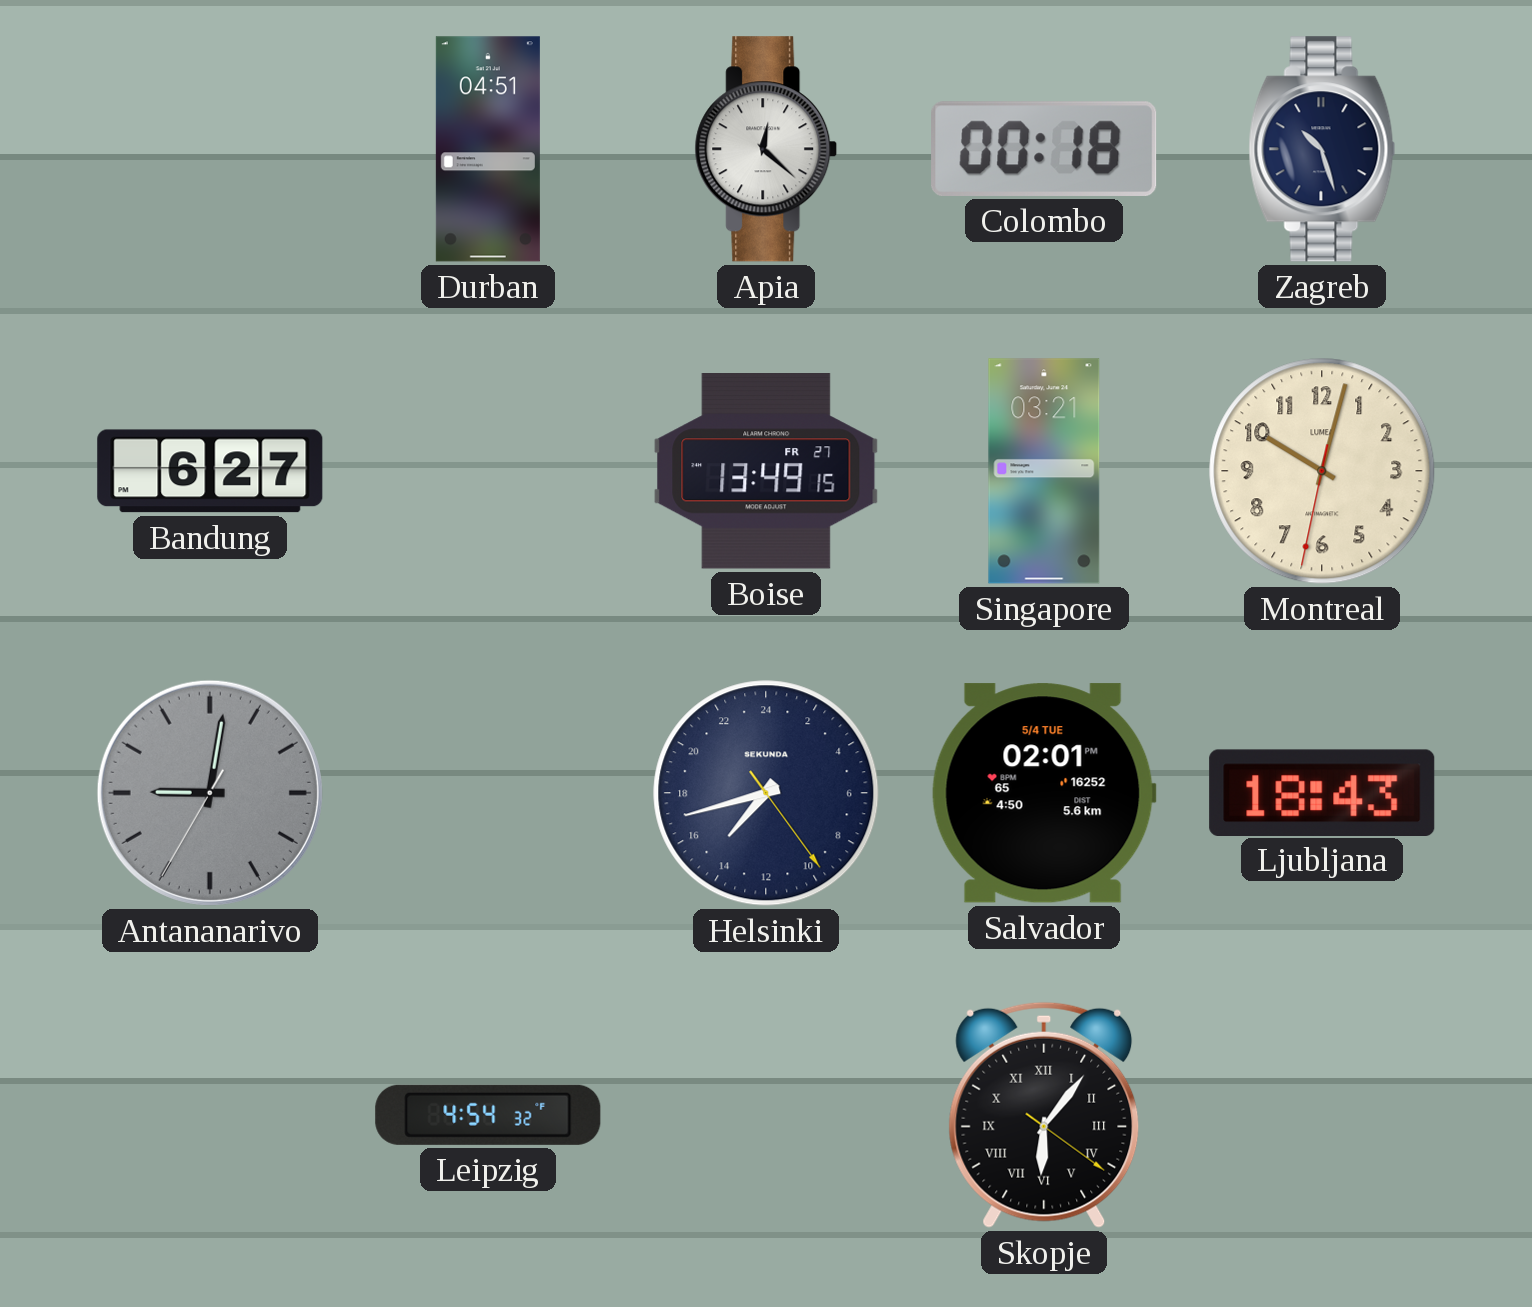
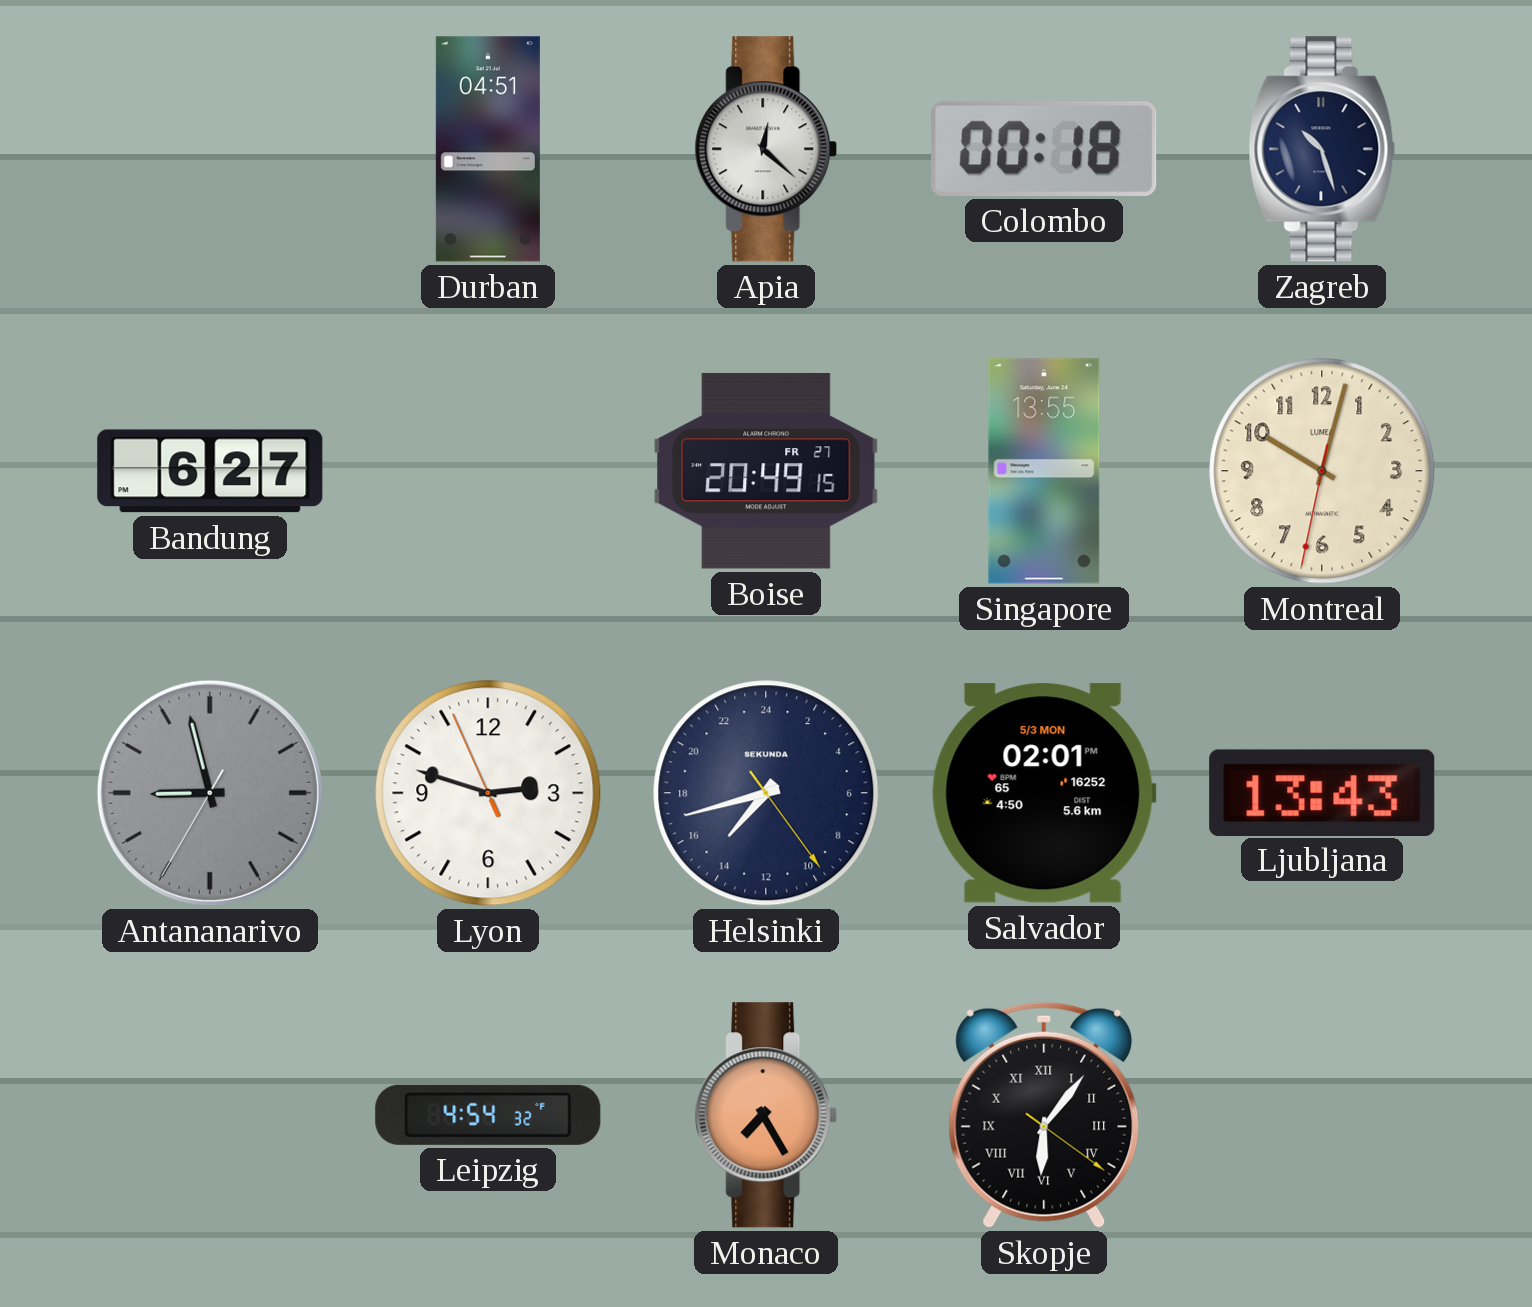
Boise: 13:49 -> 20:49
Singapore: 03:21 -> 13:55
Antananarivo: 9:01 -> 8:57
Lyon: none -> 2:47
Salvador date: 5/4 TUE -> 5/3 MON
Ljubljana: 18:43 -> 13:43
Monaco: none -> 7:25
